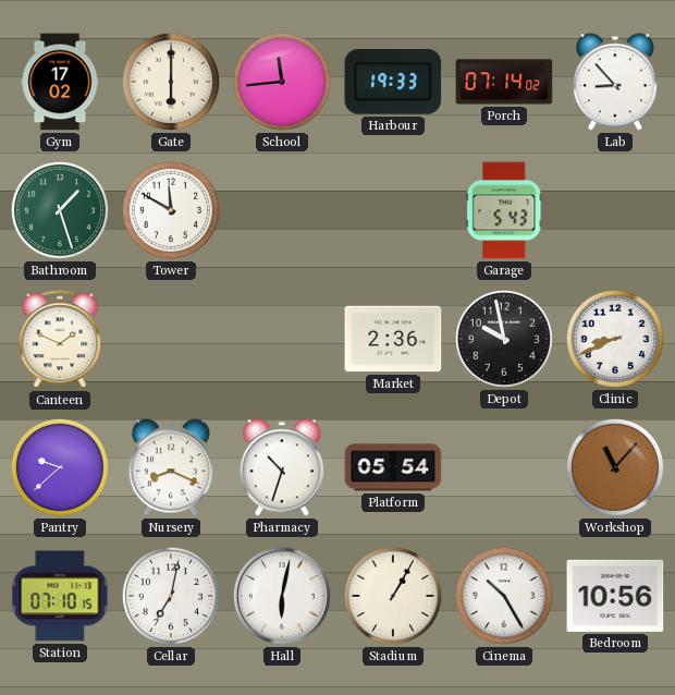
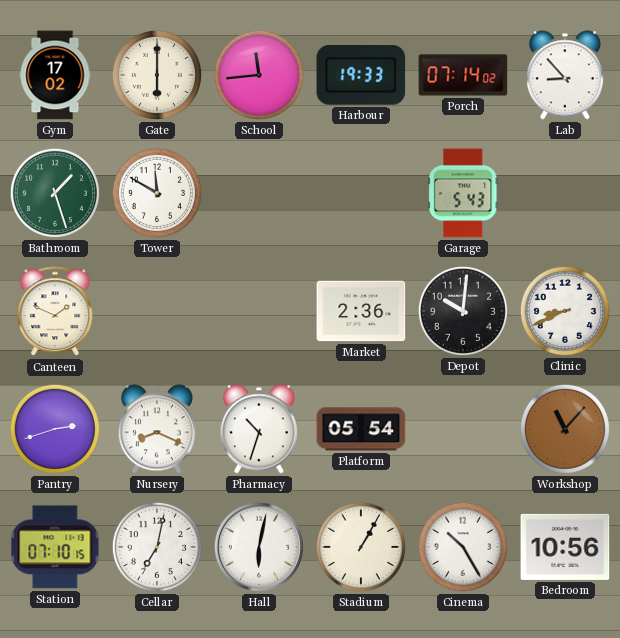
Depot: 9:58 -> 10:01
Pantry: 9:38 -> 2:42
